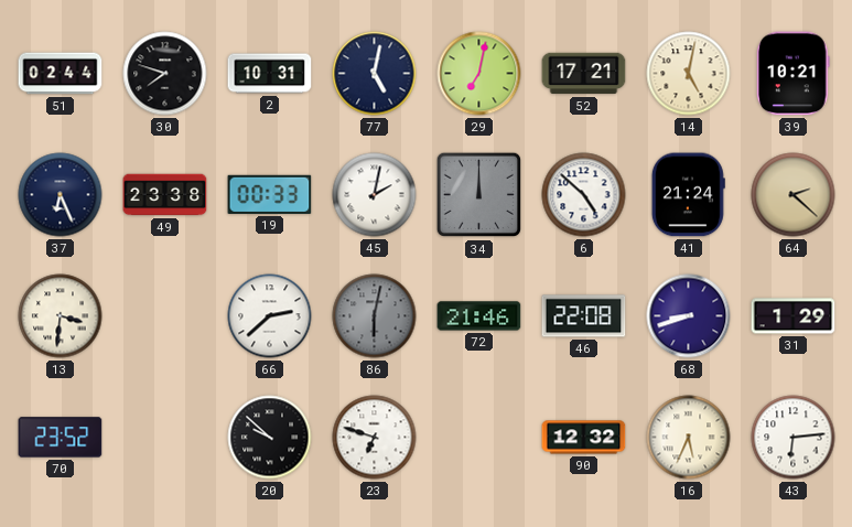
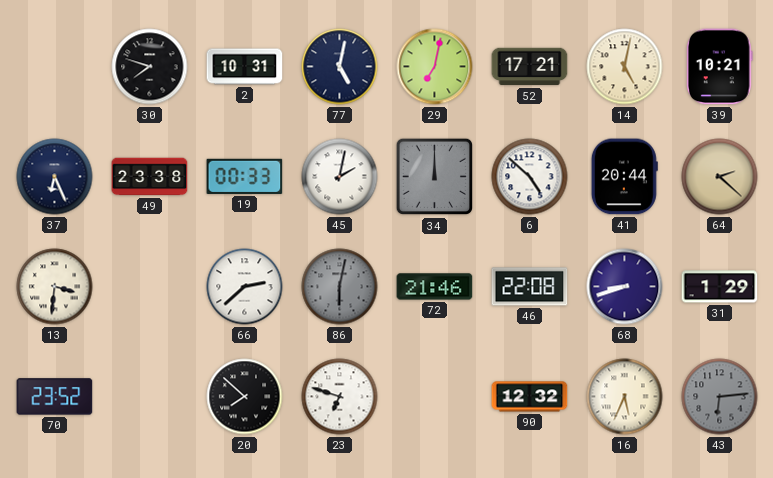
51: 02:44 -> none
41: 21:24 -> 20:44
20: 9:52 -> 7:52
43 dial: white -> grey
